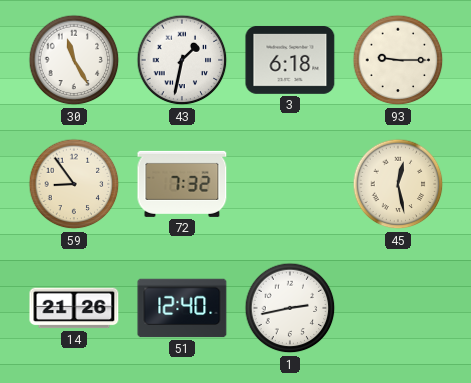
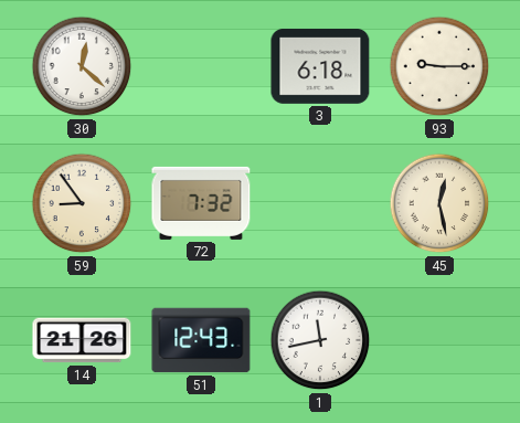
30: 11:25 -> 12:22
43: 1:32 -> none
51: 12:40 -> 12:43
1: 2:43 -> 11:43
